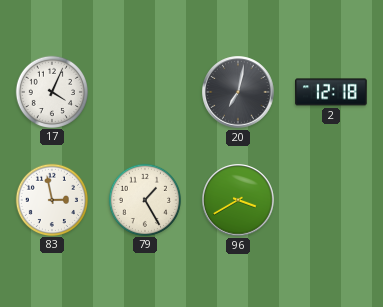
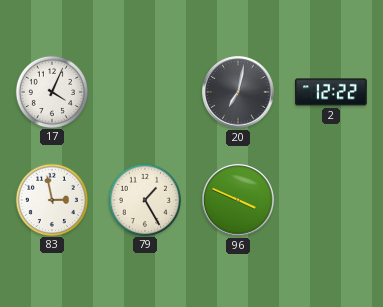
2: 12:18 -> 12:22
96: 3:40 -> 3:49
